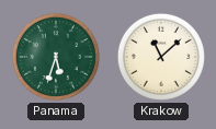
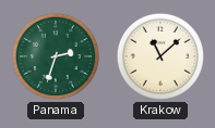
Panama: 5:33 -> 2:33
